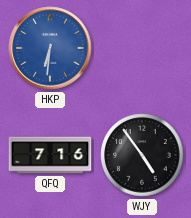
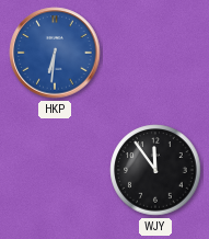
QFQ: 7:16 -> none
WJY: 4:54 -> 11:54
